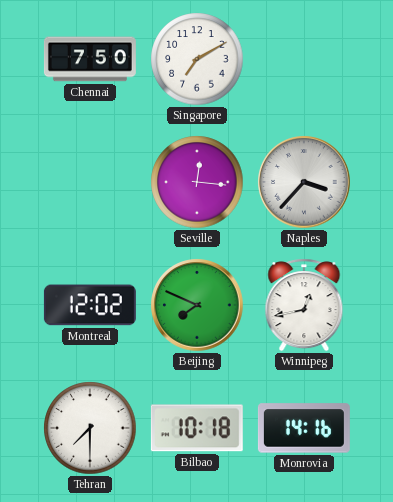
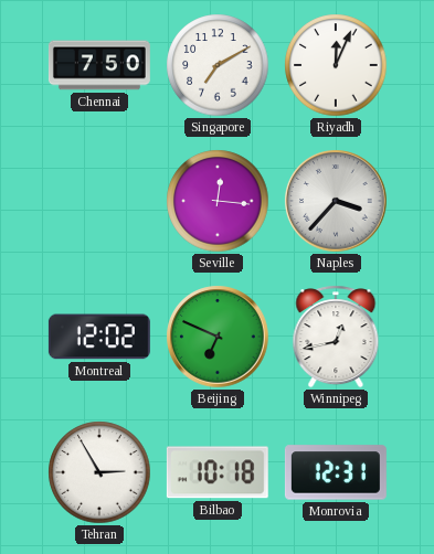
Riyadh: none -> 12:04
Beijing: 7:49 -> 6:49
Tehran: 7:30 -> 2:55
Monrovia: 14:16 -> 12:31
